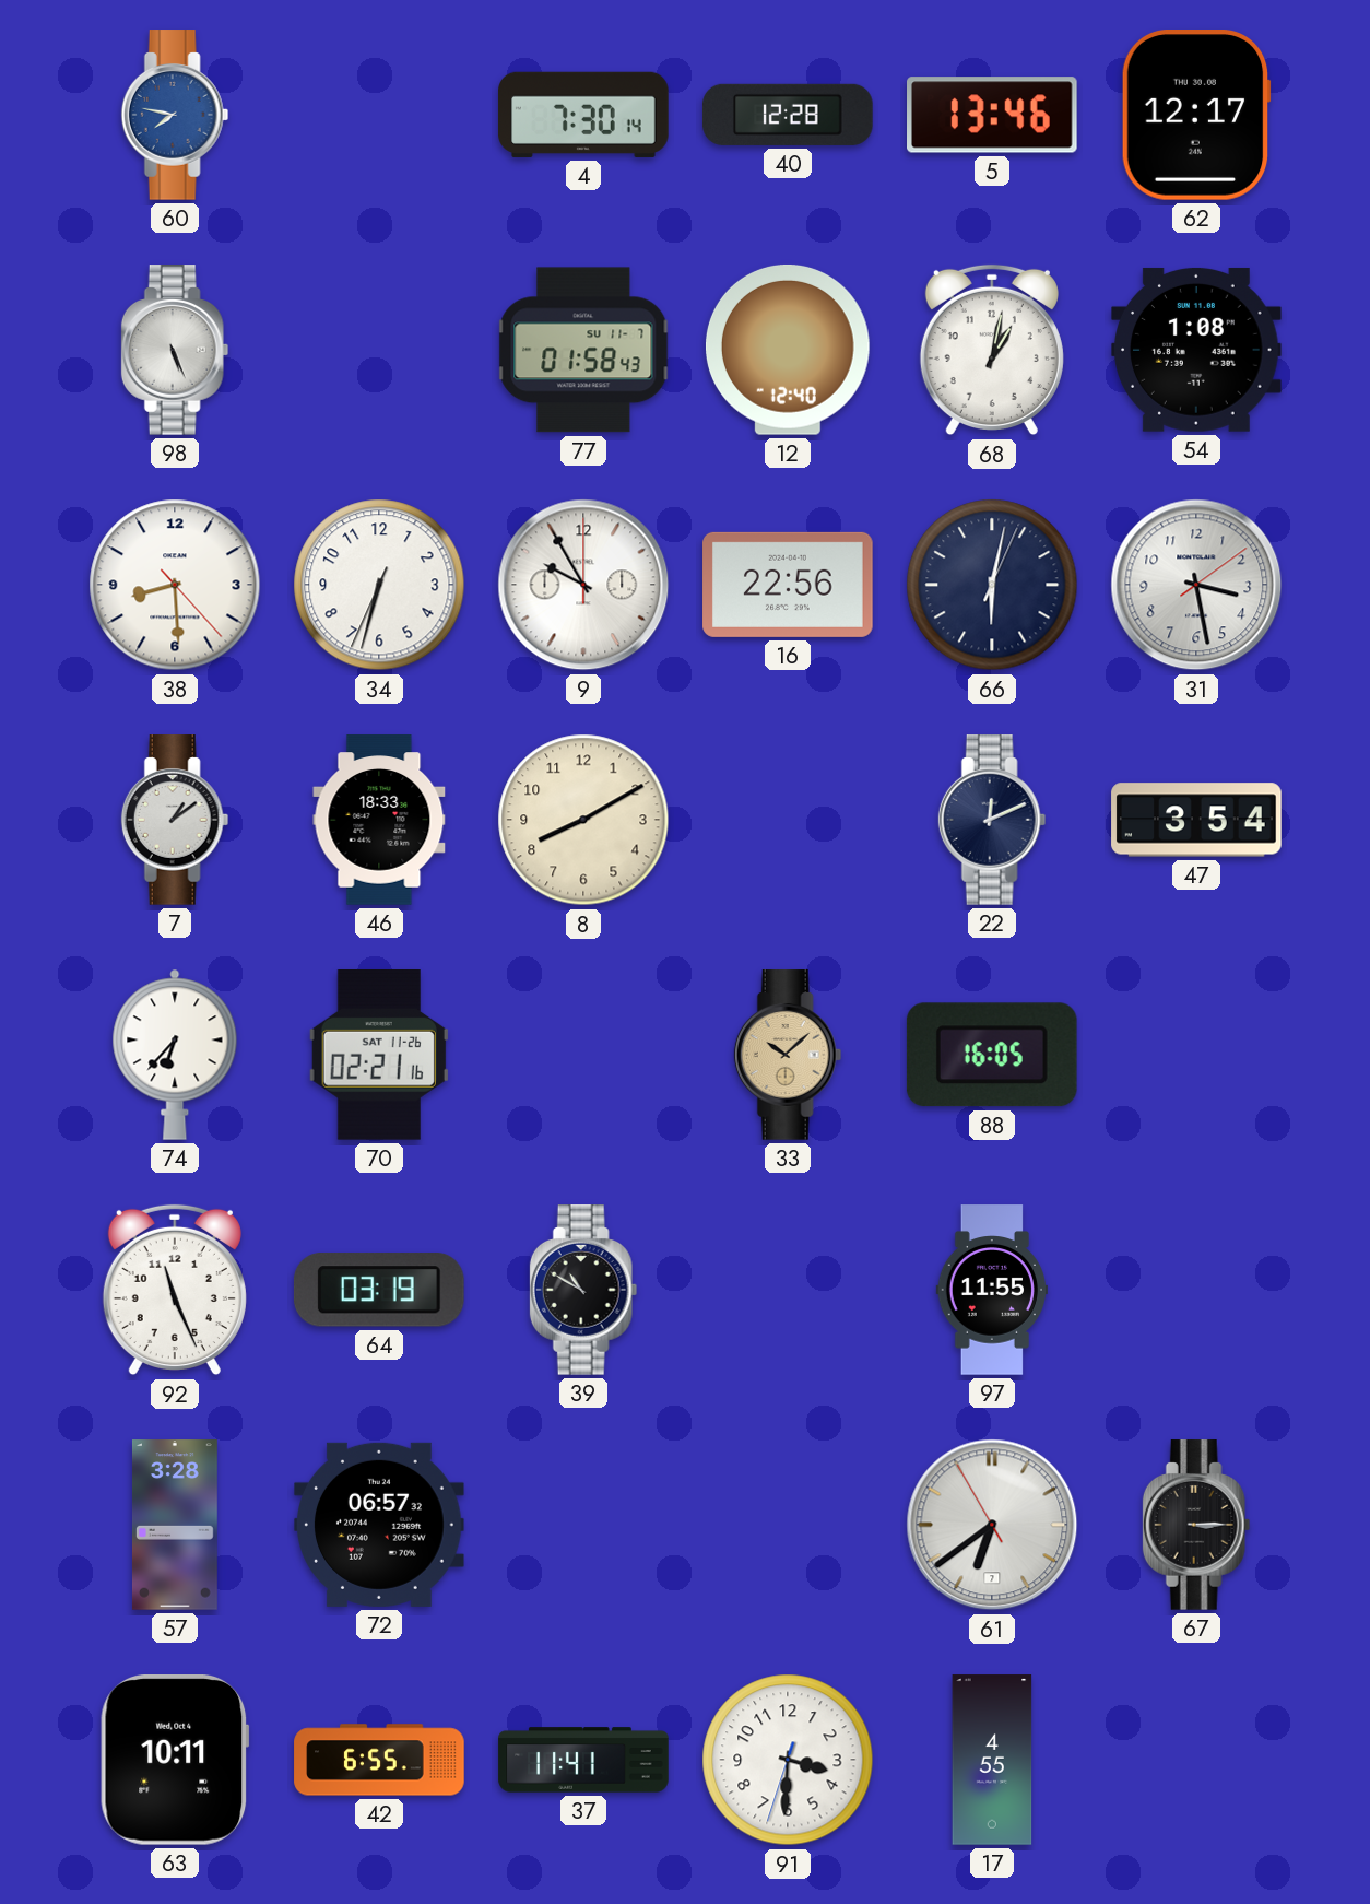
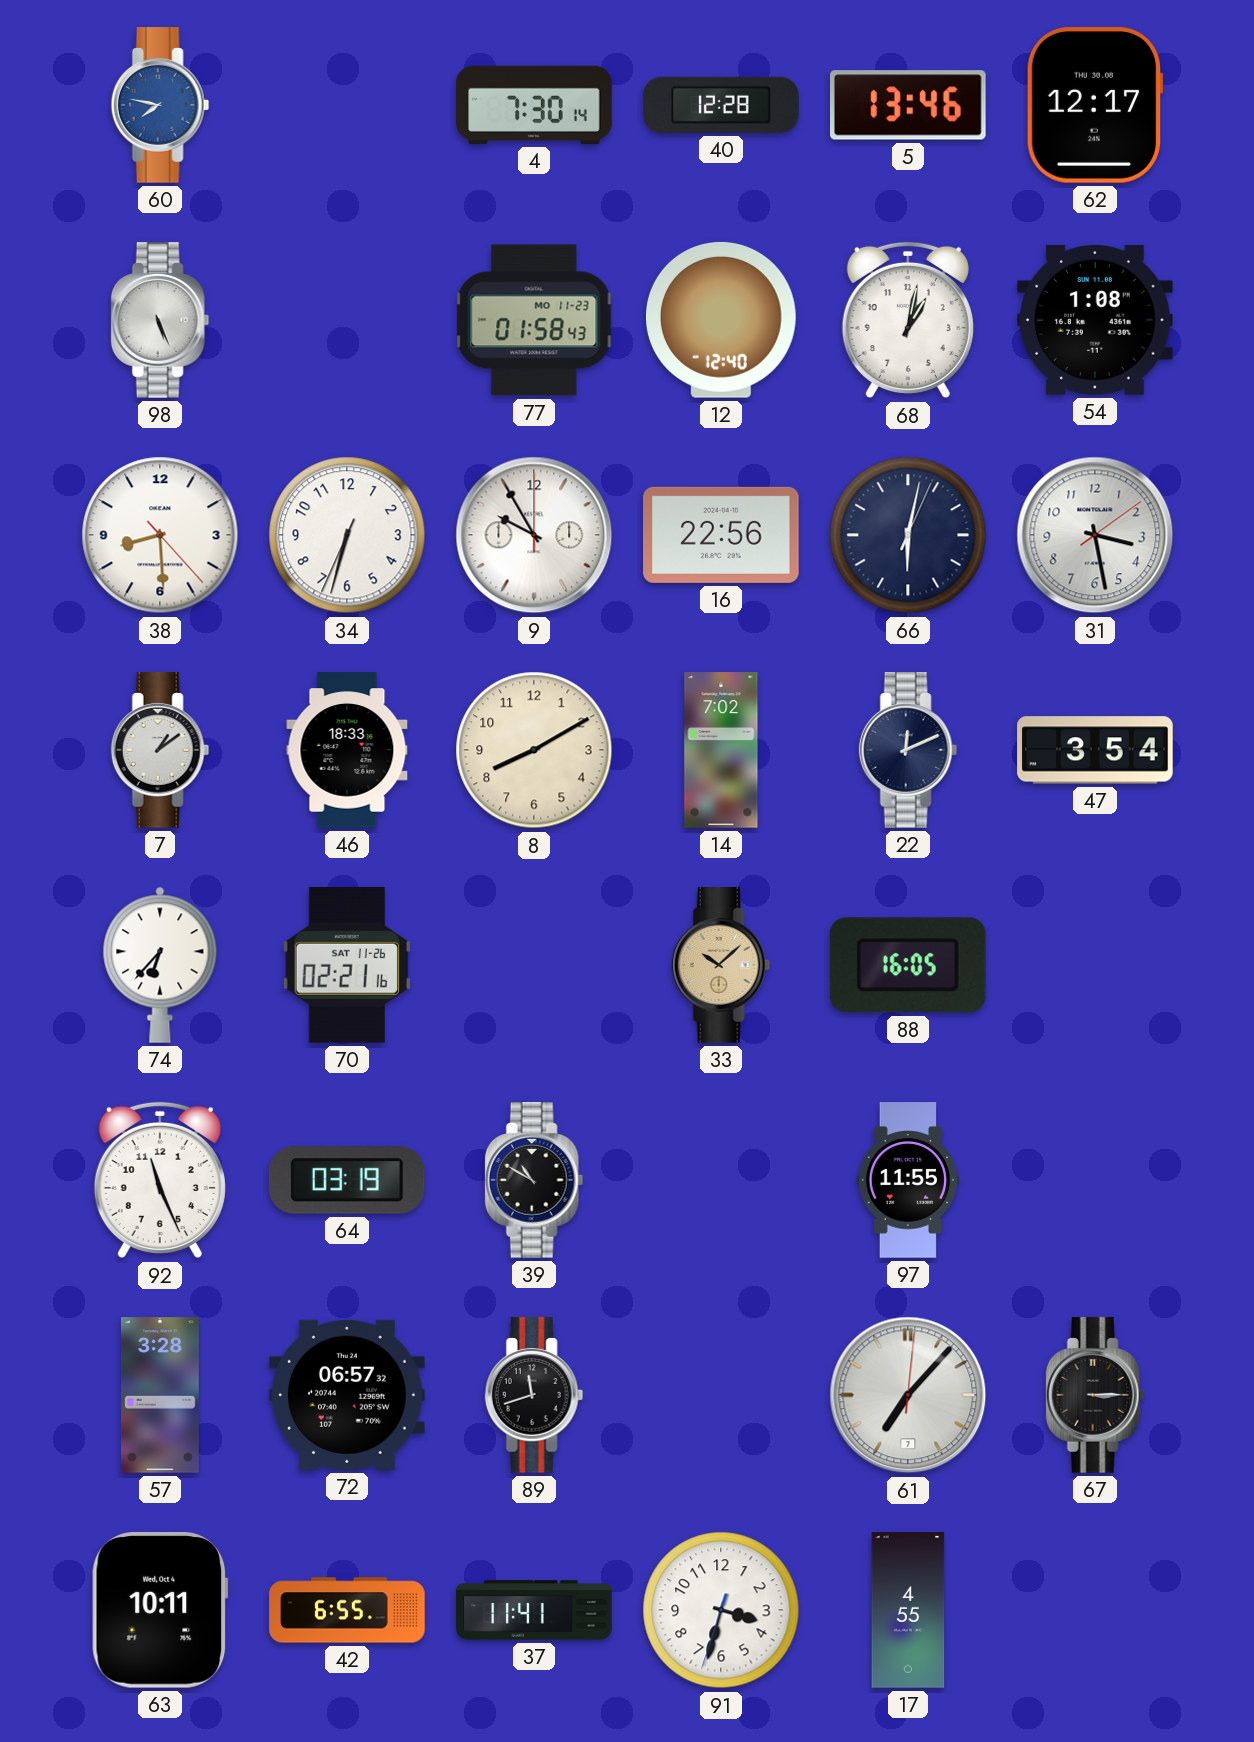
77 date: SU 11-7 -> MO 11-23
14: none -> 7:02
89: none -> 11:42
61: 6:38 -> 7:07
91: 3:30 -> 3:32
